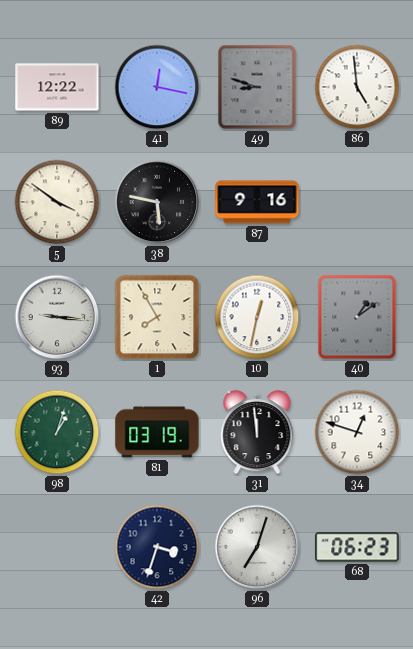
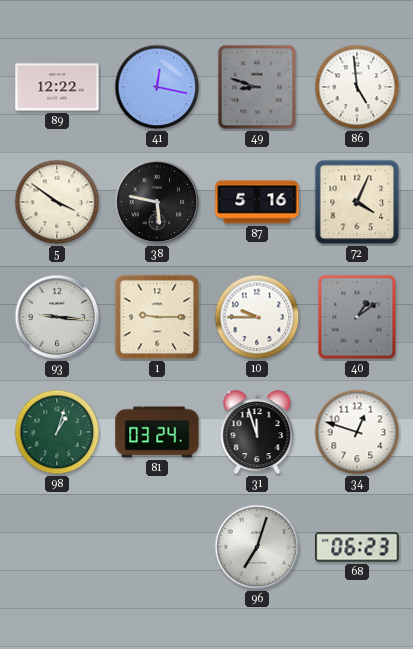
87: 9:16 -> 5:16
72: none -> 4:04
1: 7:55 -> 9:15
10: 12:32 -> 9:45
81: 03:19 -> 03:24
31: 11:59 -> 11:57
42: 3:33 -> none
